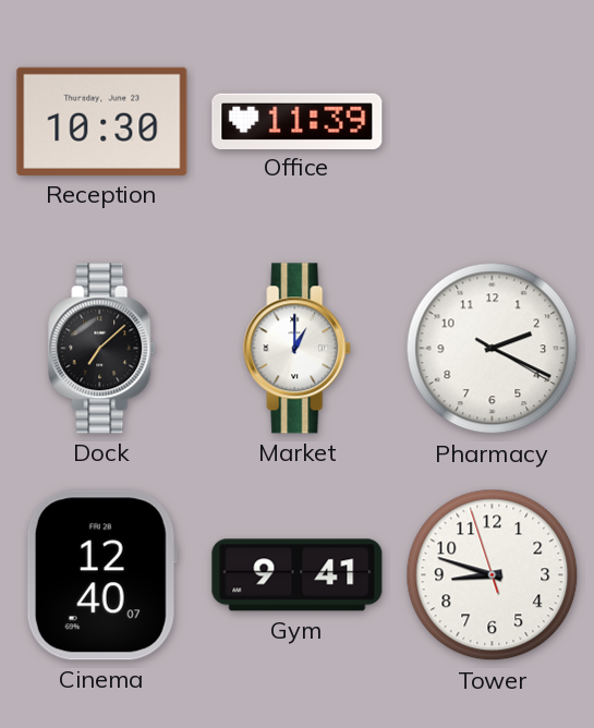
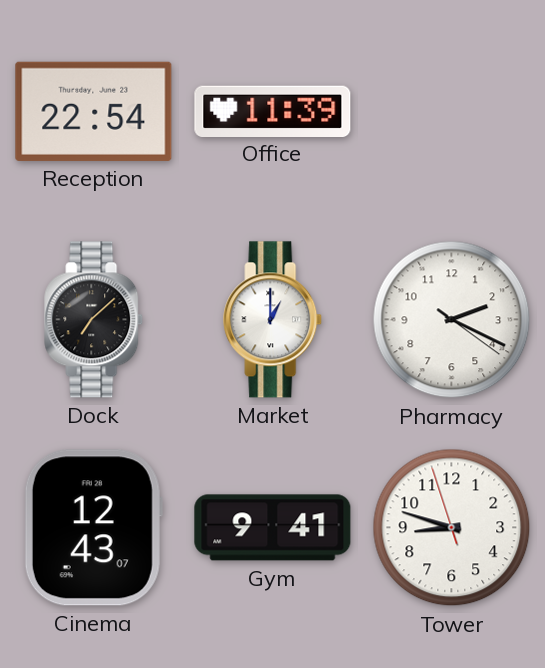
Reception: 10:30 -> 22:54
Pharmacy: 2:19:20 -> 2:19:21
Cinema: 12:40 -> 12:43
